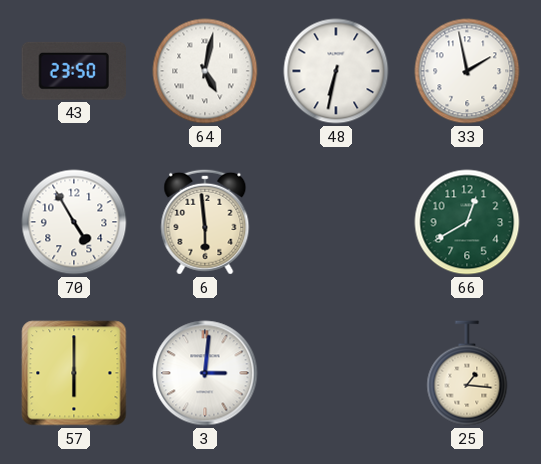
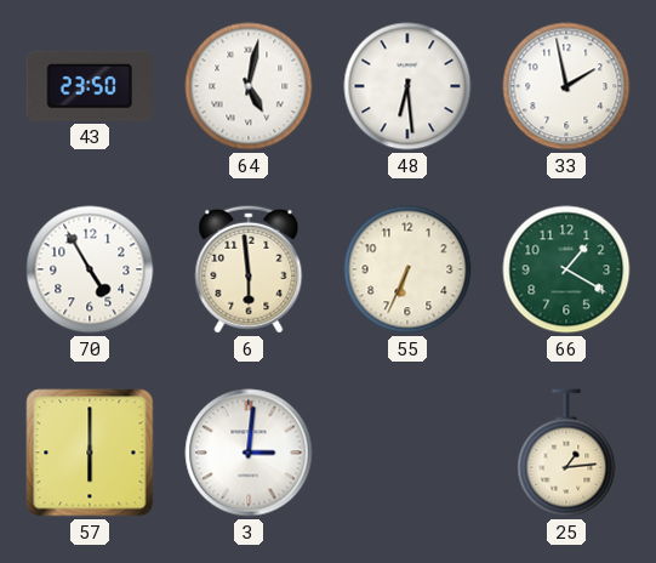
48: 6:32 -> 6:29
55: none -> 6:34
66: 12:40 -> 1:20
25: 1:16 -> 1:14
